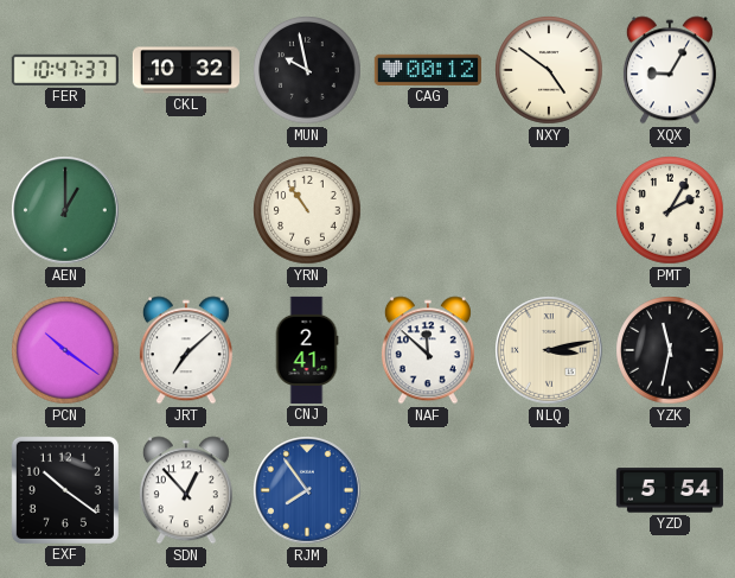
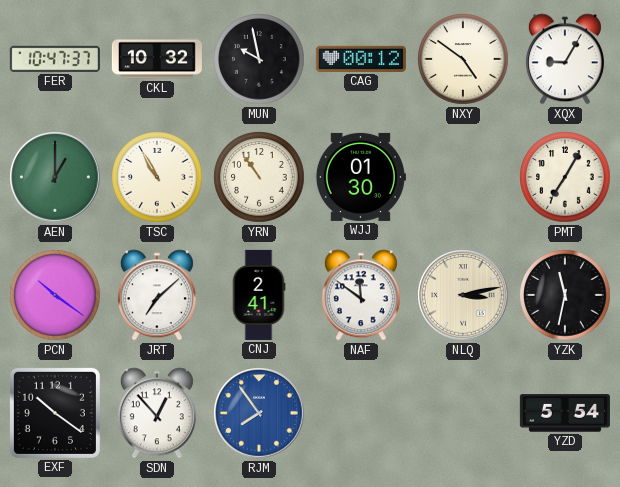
TSC: none -> 10:55
WJJ: none -> 01:30
PMT: 2:05 -> 7:05
NAF: 11:52 -> 11:51
